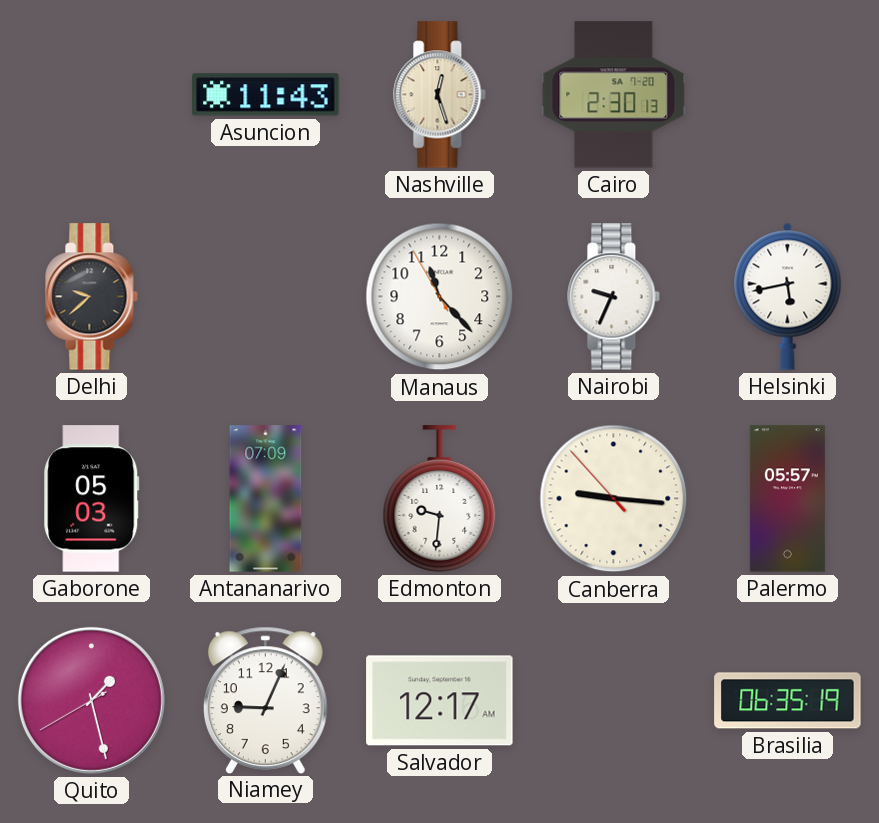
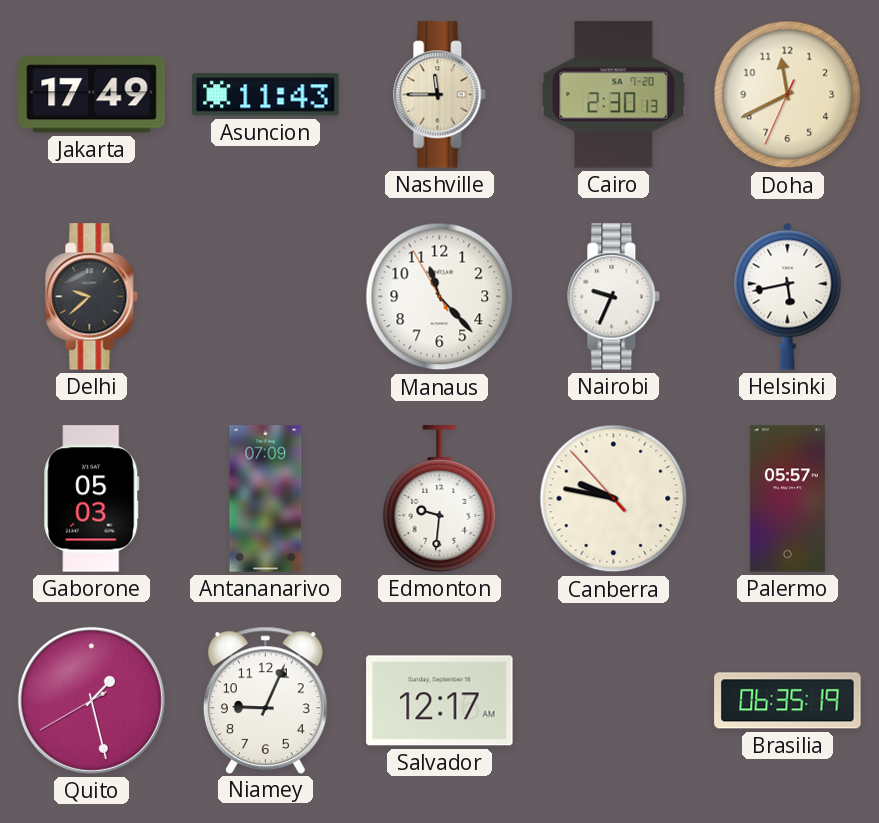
Jakarta: none -> 17:49
Nashville: 12:27 -> 11:45
Doha: none -> 11:40
Canberra: 9:15 -> 9:46
